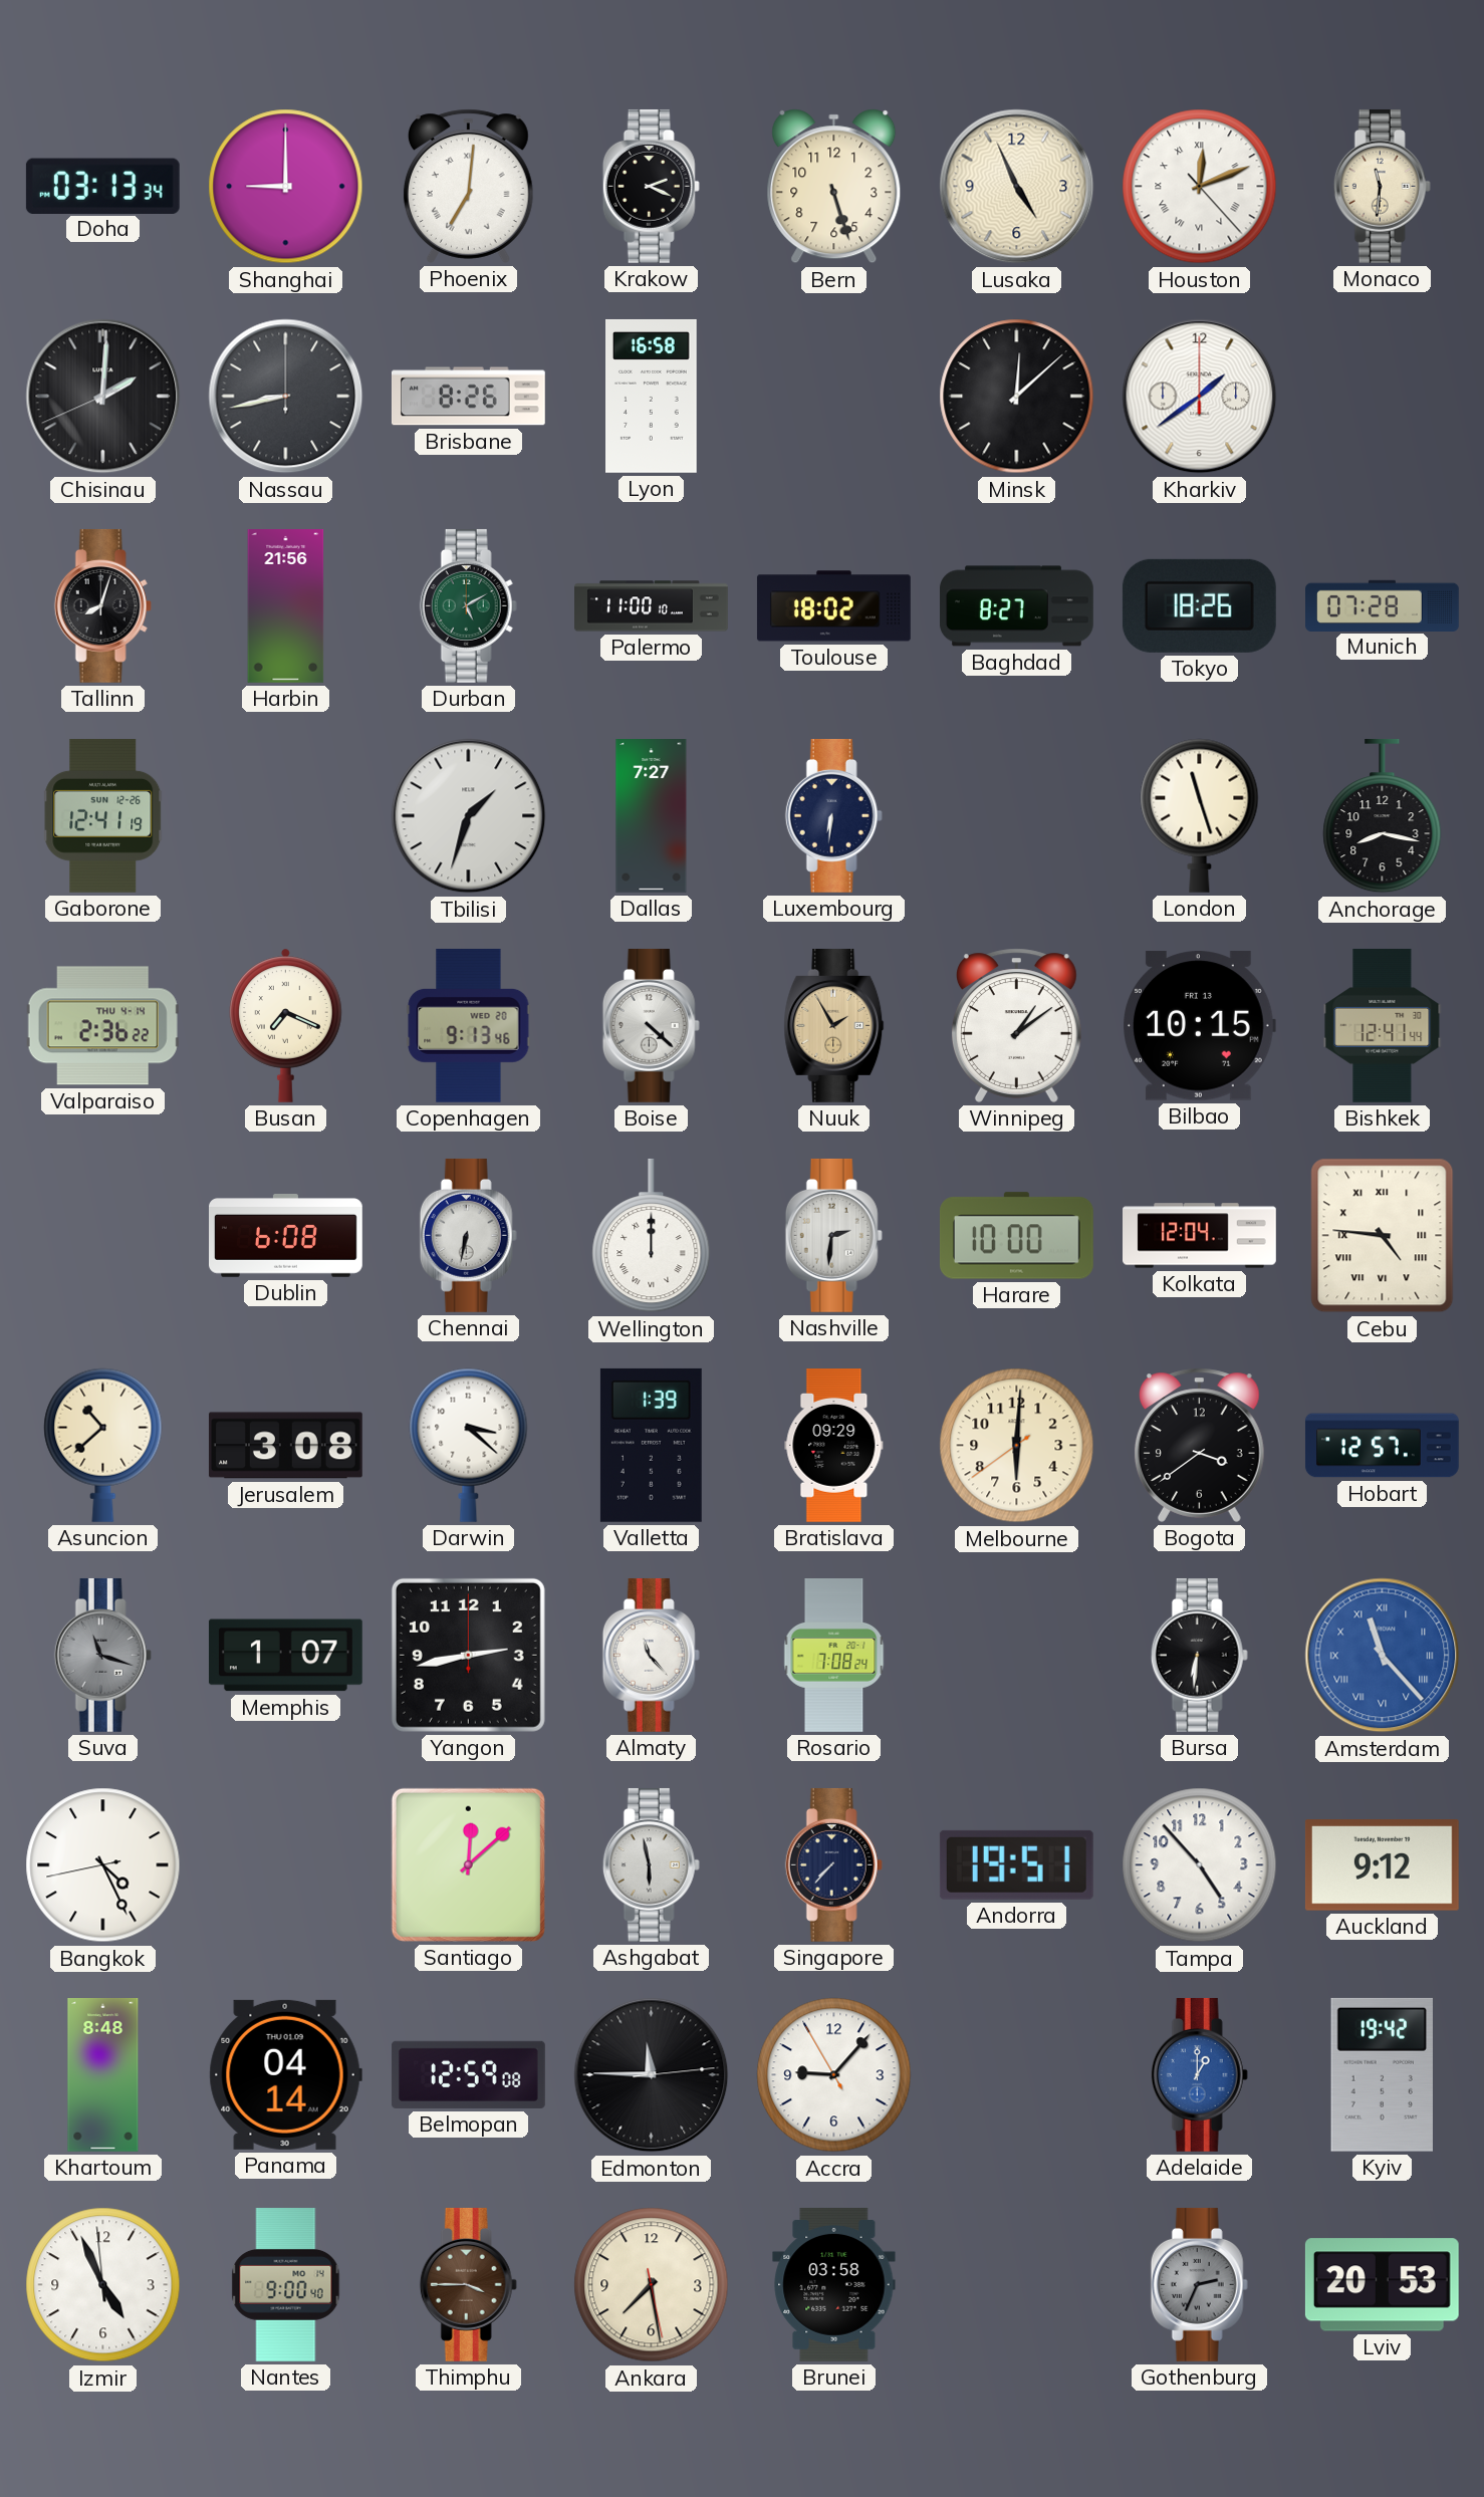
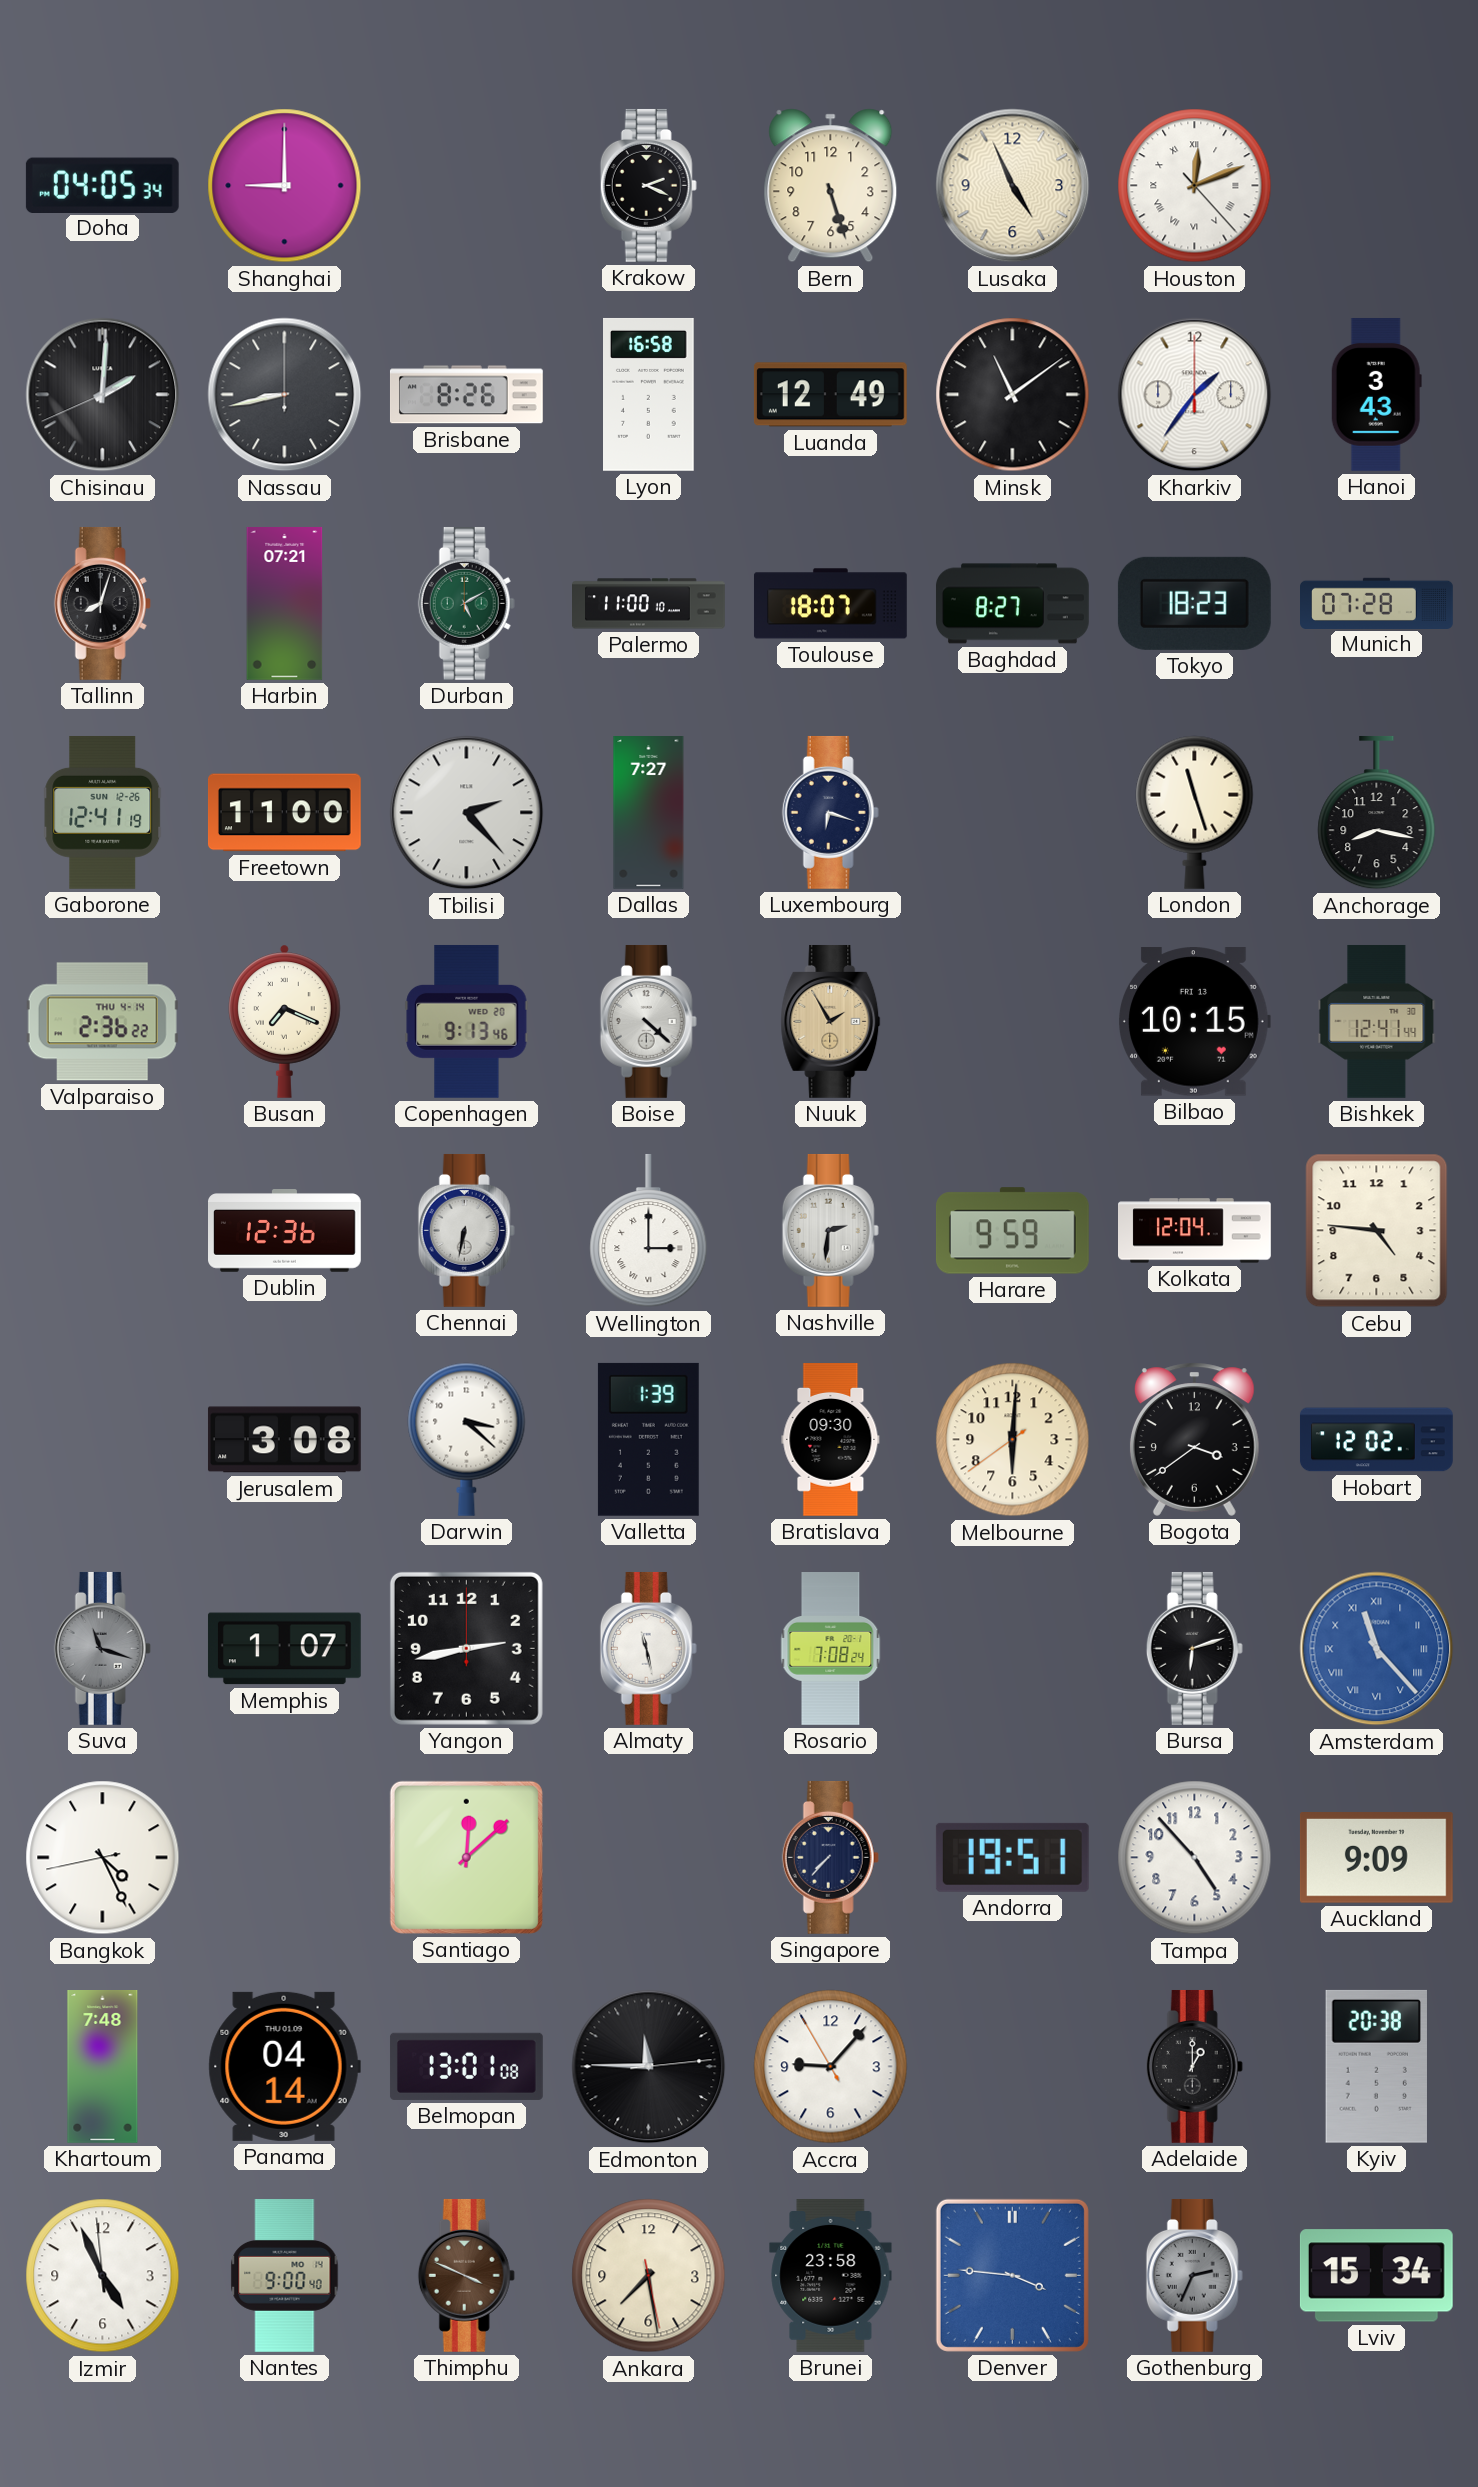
Doha: 03:13 -> 04:05
Phoenix: 7:01 -> none
Monaco: 11:31 -> none
Luanda: none -> 12:49
Minsk: 12:08 -> 11:09
Kharkiv: 1:39 -> 1:36
Hanoi: none -> 3:43
Harbin: 21:56 -> 07:21
Toulouse: 18:02 -> 18:07
Tokyo: 18:26 -> 18:23
Freetown: none -> 11:00
Tbilisi: 1:33 -> 2:23
Luxembourg: 6:31 -> 6:18
Winnipeg: 1:09 -> none
Dublin: 6:08 -> 12:36
Wellington: 12:00 -> 3:00
Harare: 10:00 -> 9:59
Cebu numerals: Roman -> Arabic
Asuncion: 10:38 -> none
Bratislava: 09:29 -> 09:30
Hobart: 12:57 -> 12:02
Almaty: 11:23 -> 11:28
Bursa: 6:31 -> 6:12
Ashgabat: 5:58 -> none
Auckland: 9:12 -> 9:09
Khartoum: 8:48 -> 7:48
Belmopan: 12:59 -> 13:01
Adelaide dial: blue -> black
Kyiv: 19:42 -> 20:38
Thimphu: 3:45 -> 3:49
Brunei: 03:58 -> 23:58
Denver: none -> 3:46
Lviv: 20:53 -> 15:34
